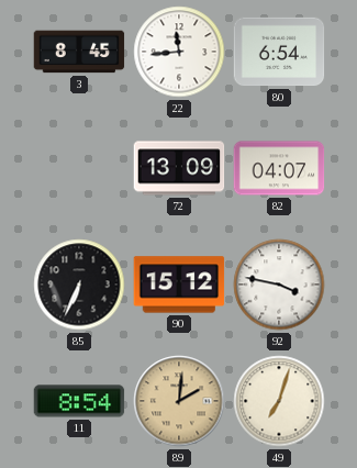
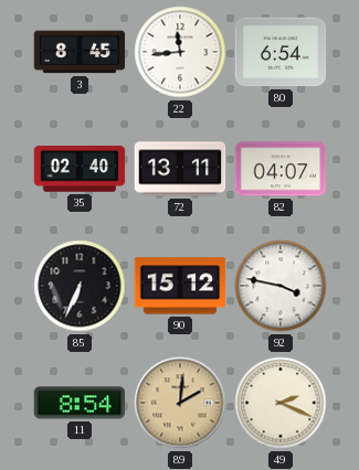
35: none -> 02:40
72: 13:09 -> 13:11
49: 7:03 -> 2:19
